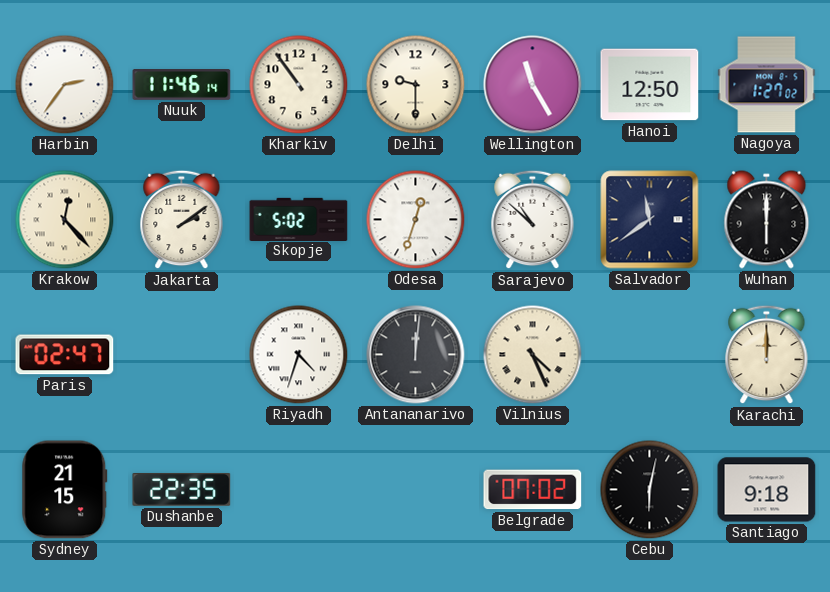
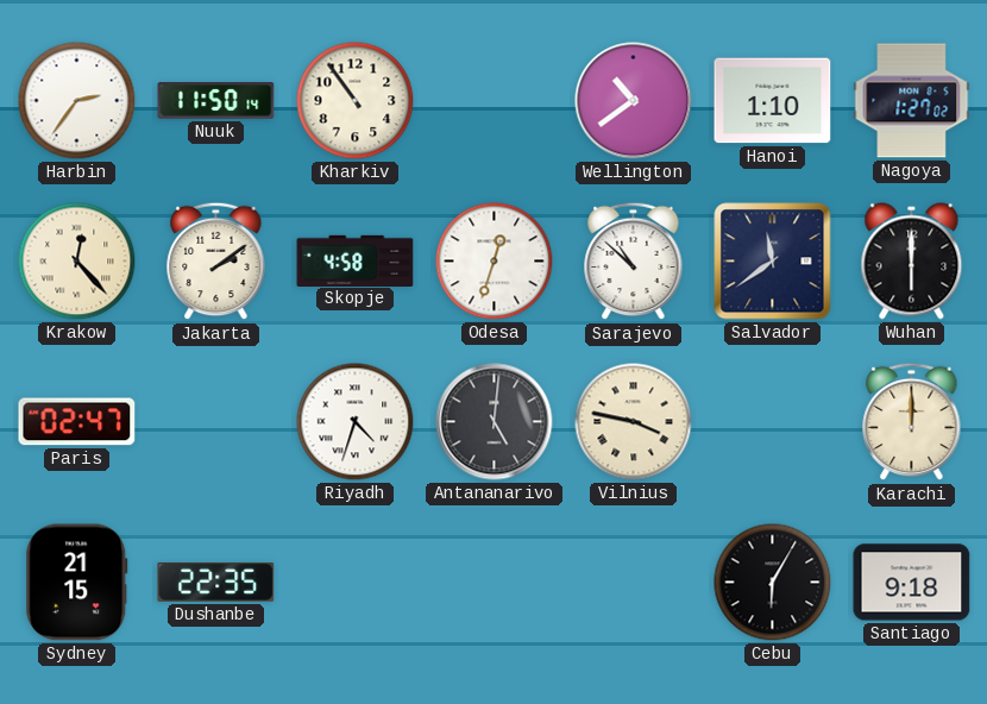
Nuuk: 11:46 -> 11:50
Delhi: 9:30 -> none
Wellington: 11:25 -> 10:39
Hanoi: 12:50 -> 1:10
Skopje: 5:02 -> 4:58
Antananarivo: 12:01 -> 5:01
Vilnius: 4:26 -> 3:47
Belgrade: 07:02 -> none
Cebu: 6:02 -> 6:05
